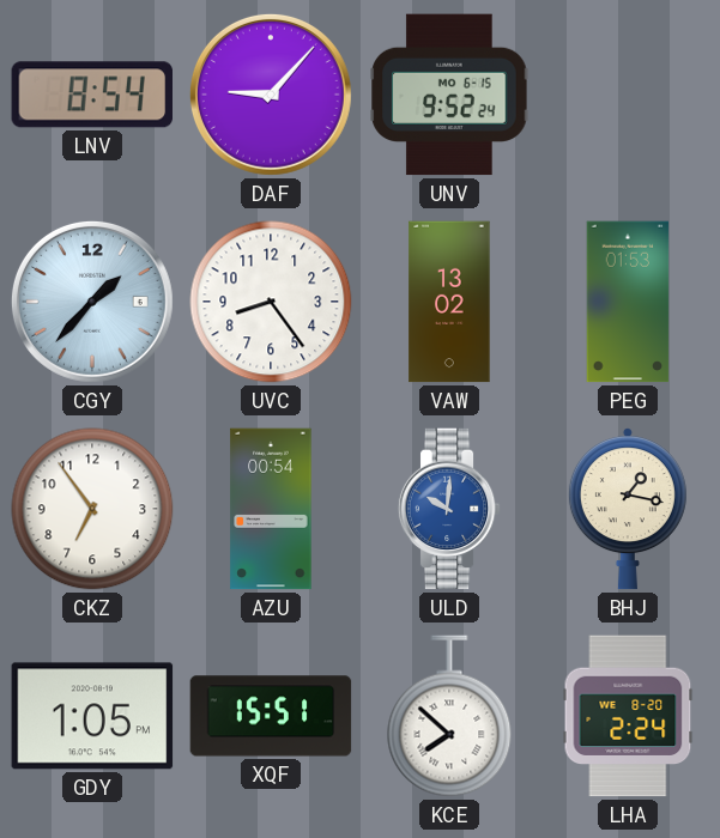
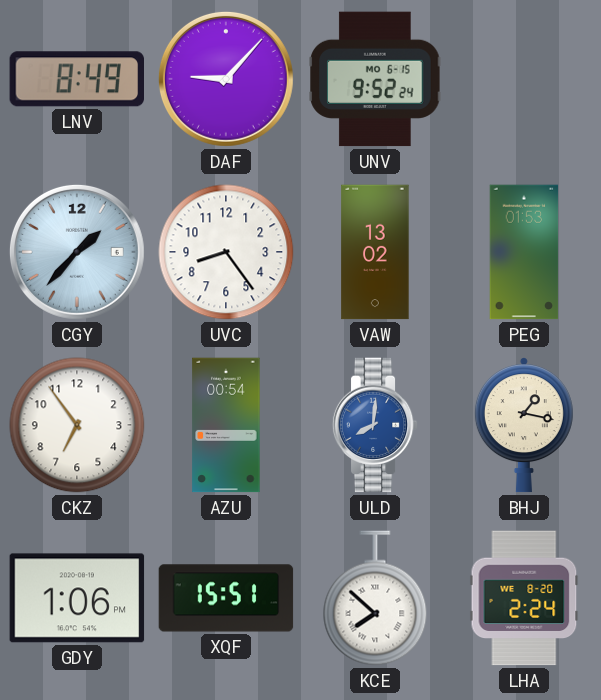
LNV: 8:54 -> 8:49
ULD: 10:01 -> 8:01
GDY: 1:05 -> 1:06
